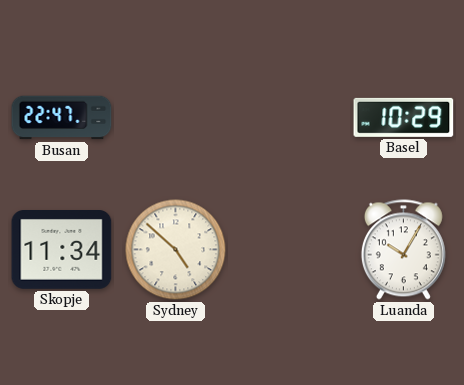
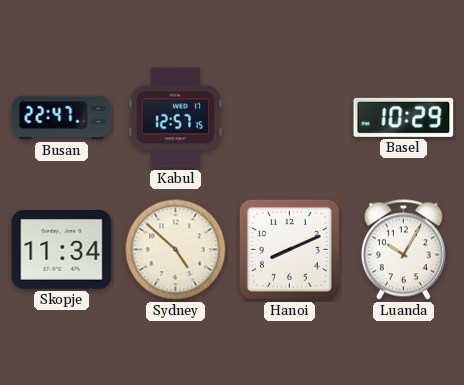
Kabul: none -> 12:57
Hanoi: none -> 8:11
